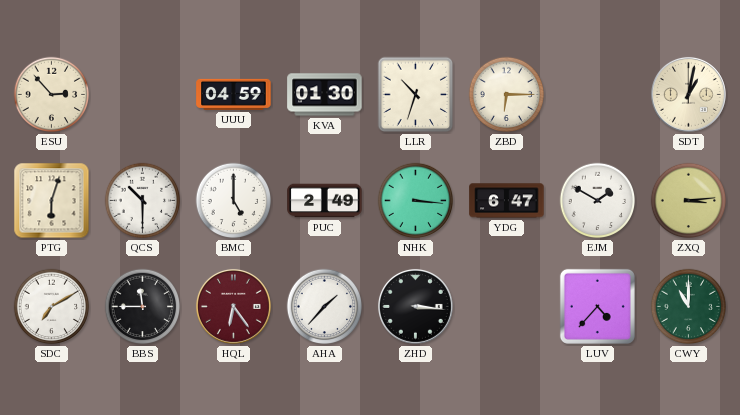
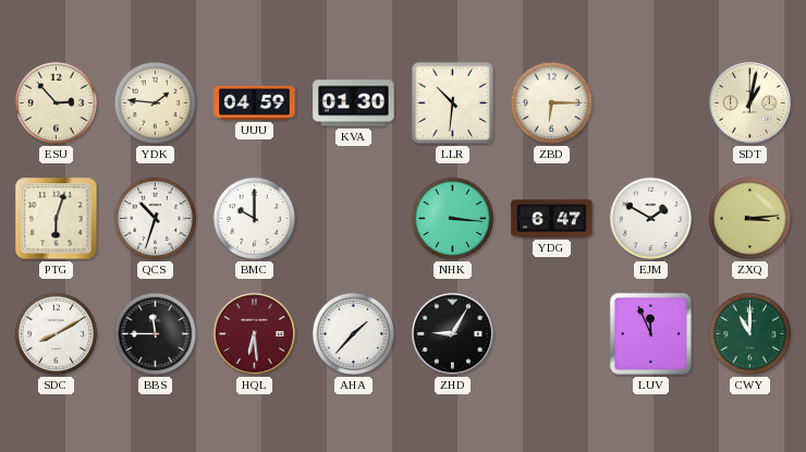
YDK: none -> 1:46
LLR: 10:33 -> 10:31
QCS: 10:30 -> 10:33
BMC: 5:00 -> 10:00
PUC: 2:49 -> none
SDC: 7:10 -> 8:10
HQL: 6:24 -> 6:29
ZHD: 3:16 -> 9:05
LUV: 4:37 -> 11:56
